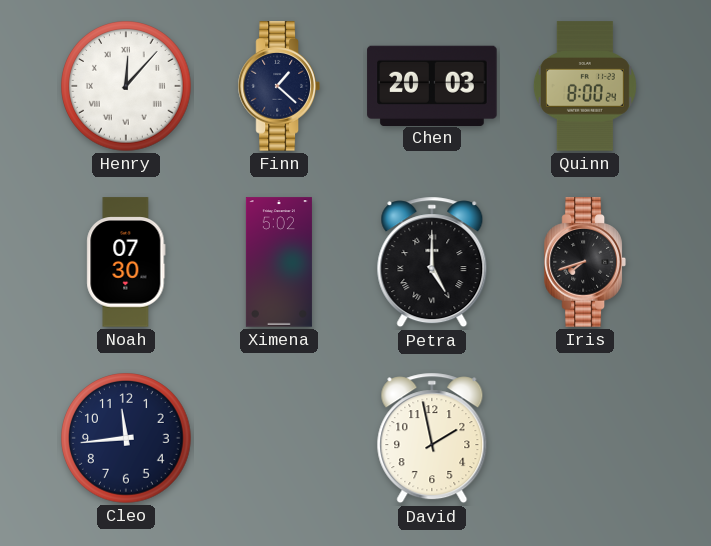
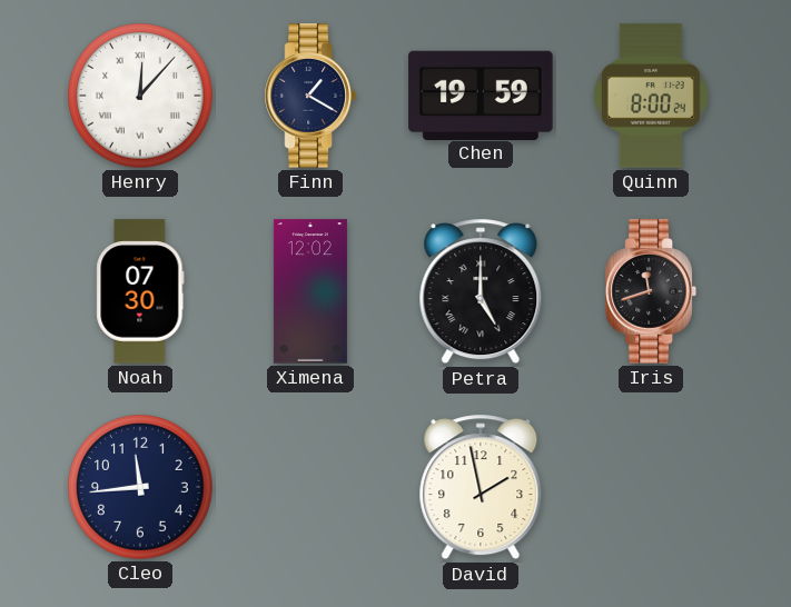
Finn: 1:22 -> 1:20
Chen: 20:03 -> 19:59
Ximena: 5:02 -> 12:02
Iris: 7:42 -> 11:42
